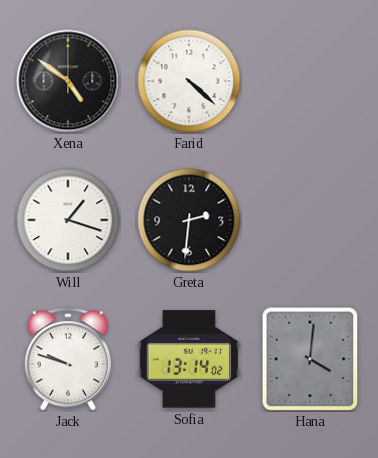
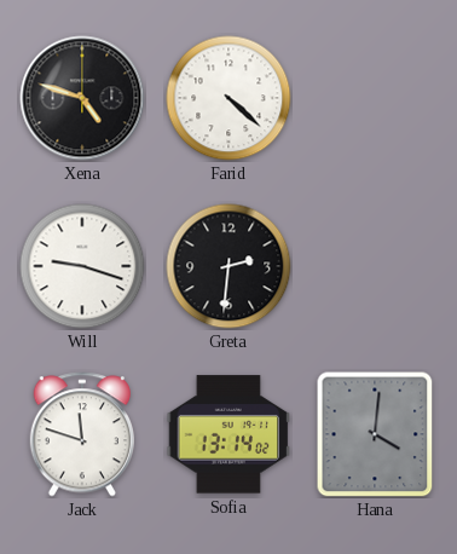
Xena: 4:51 -> 4:48
Will: 1:18 -> 9:18
Jack: 9:48 -> 11:48
